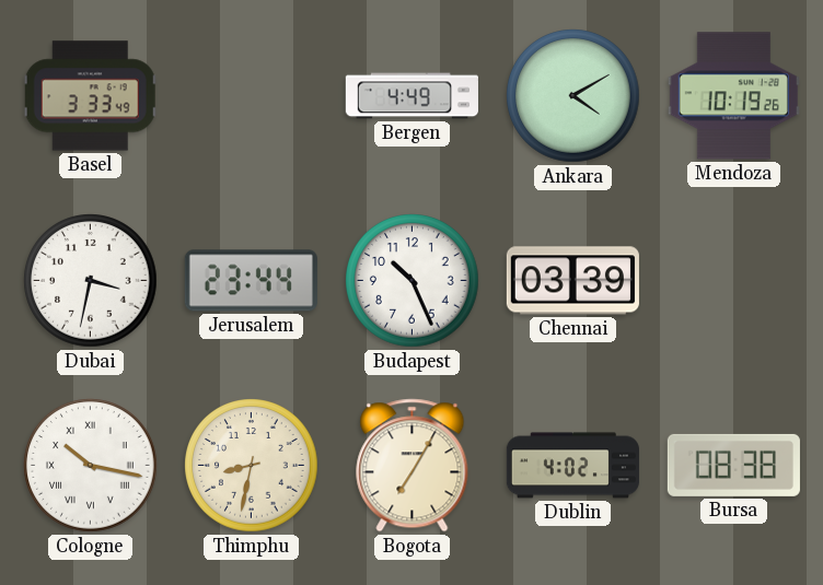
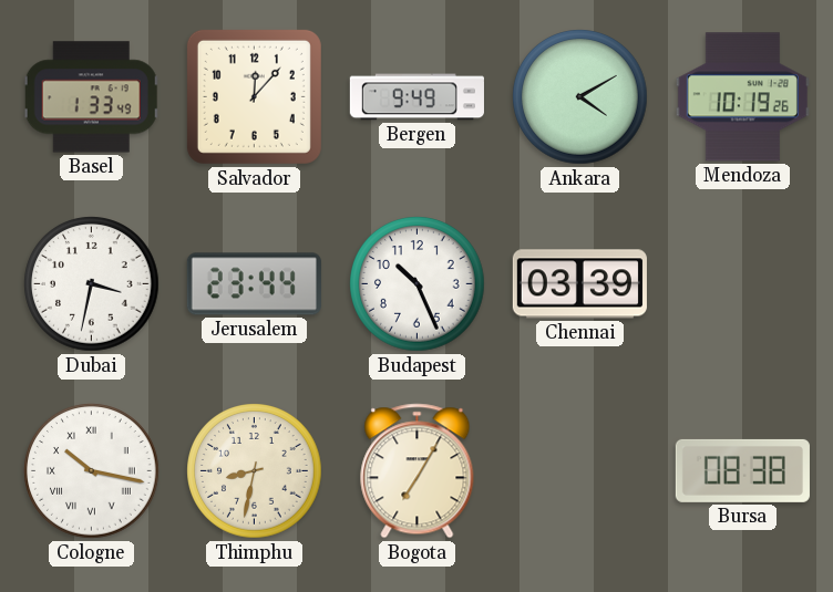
Basel: 3:33 -> 1:33
Salvador: none -> 12:07
Bergen: 4:49 -> 9:49
Dublin: 4:02 -> none
